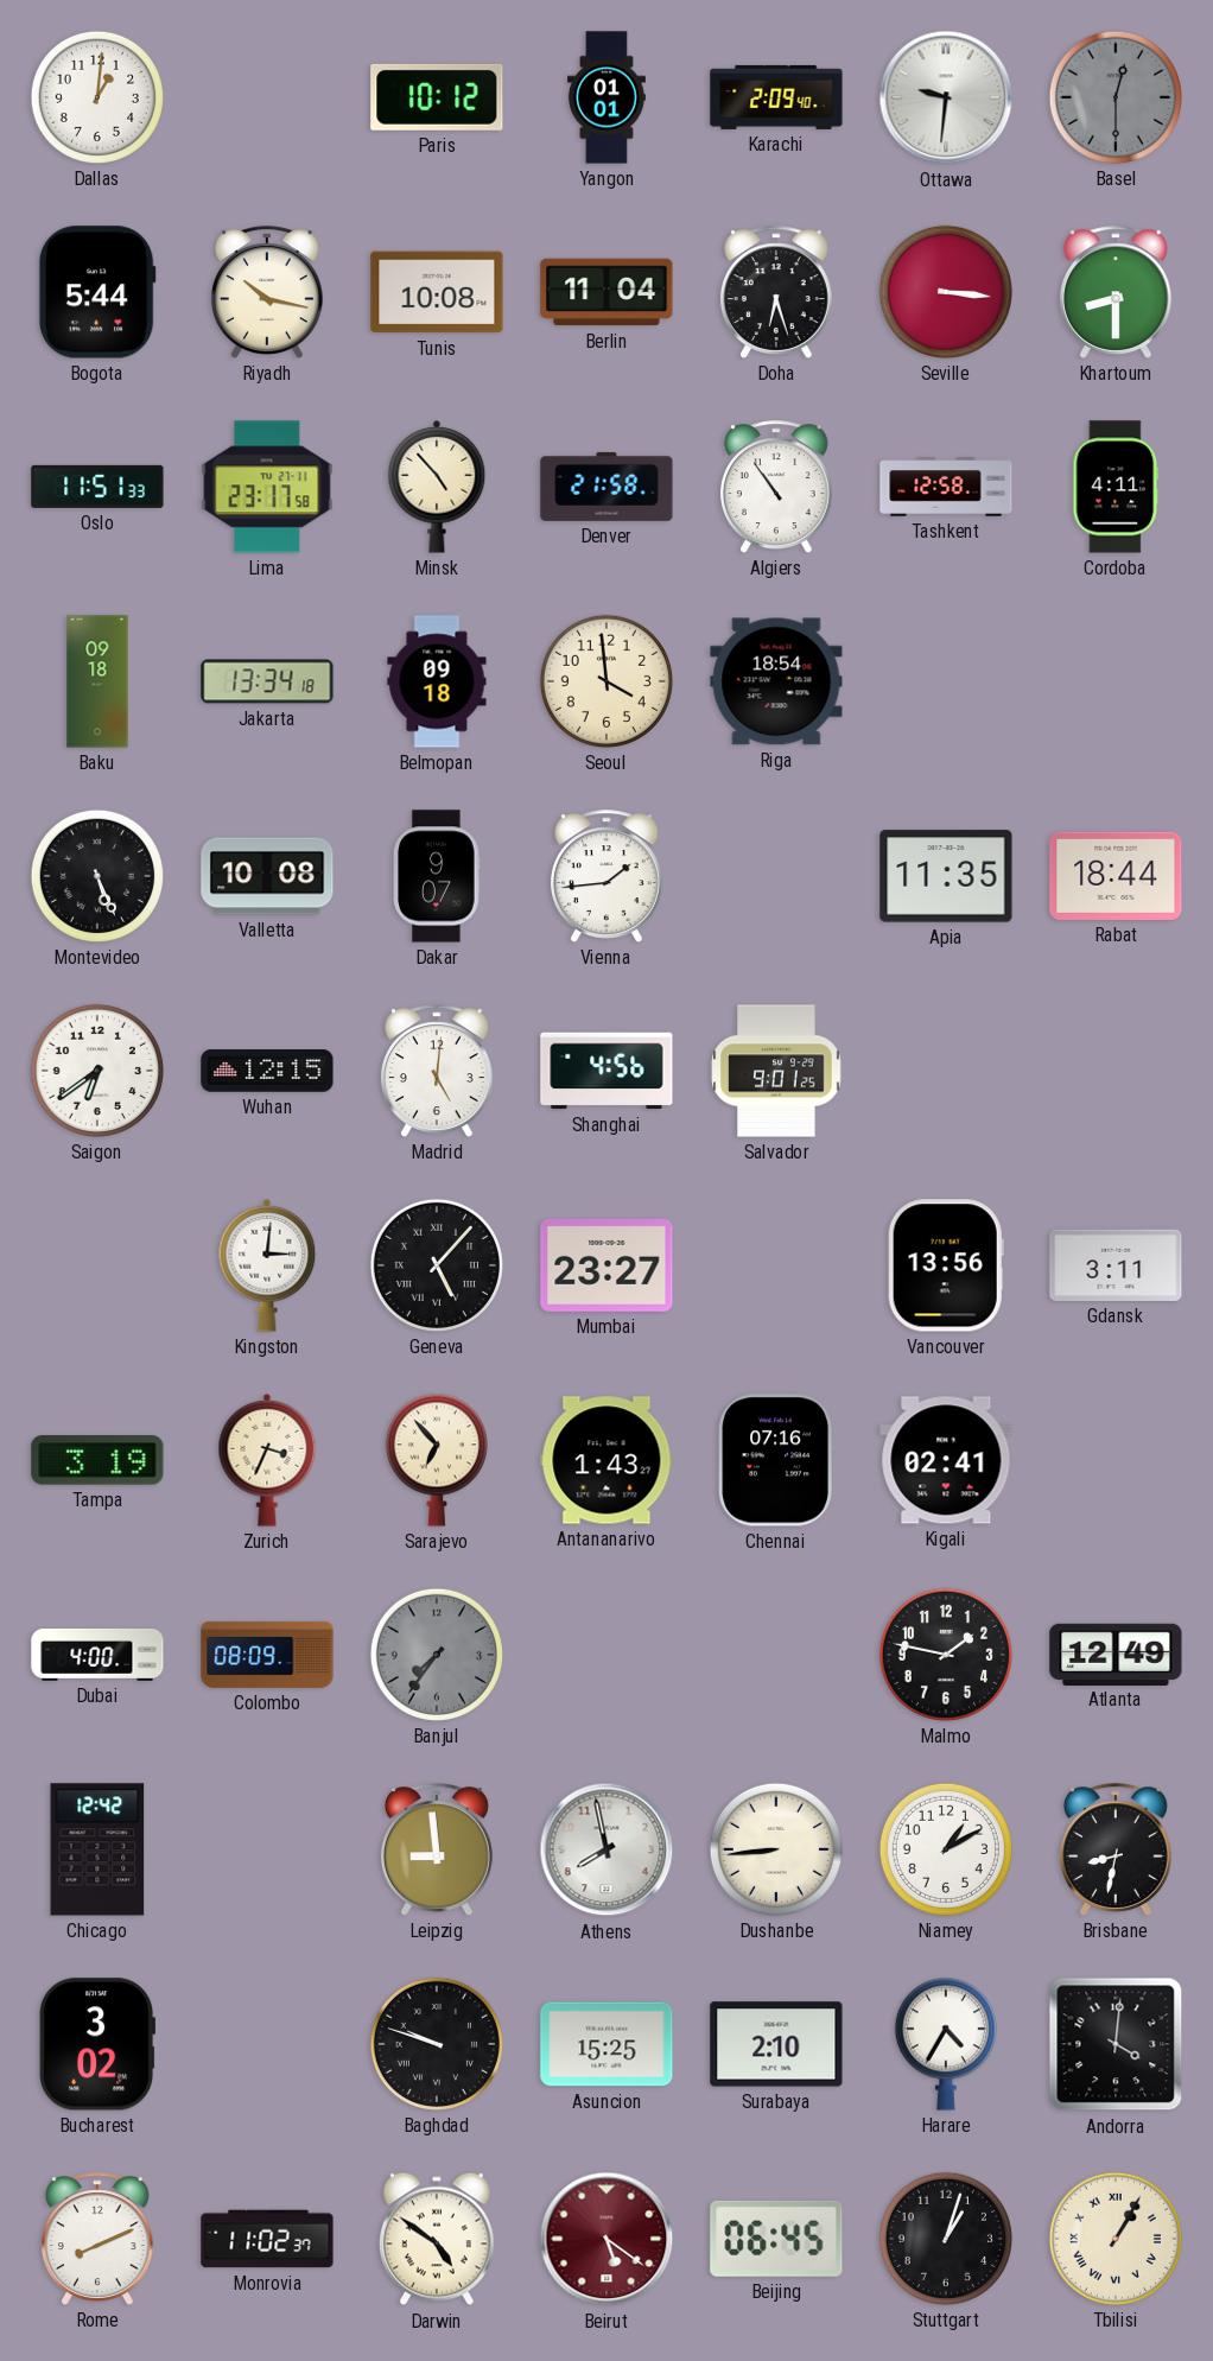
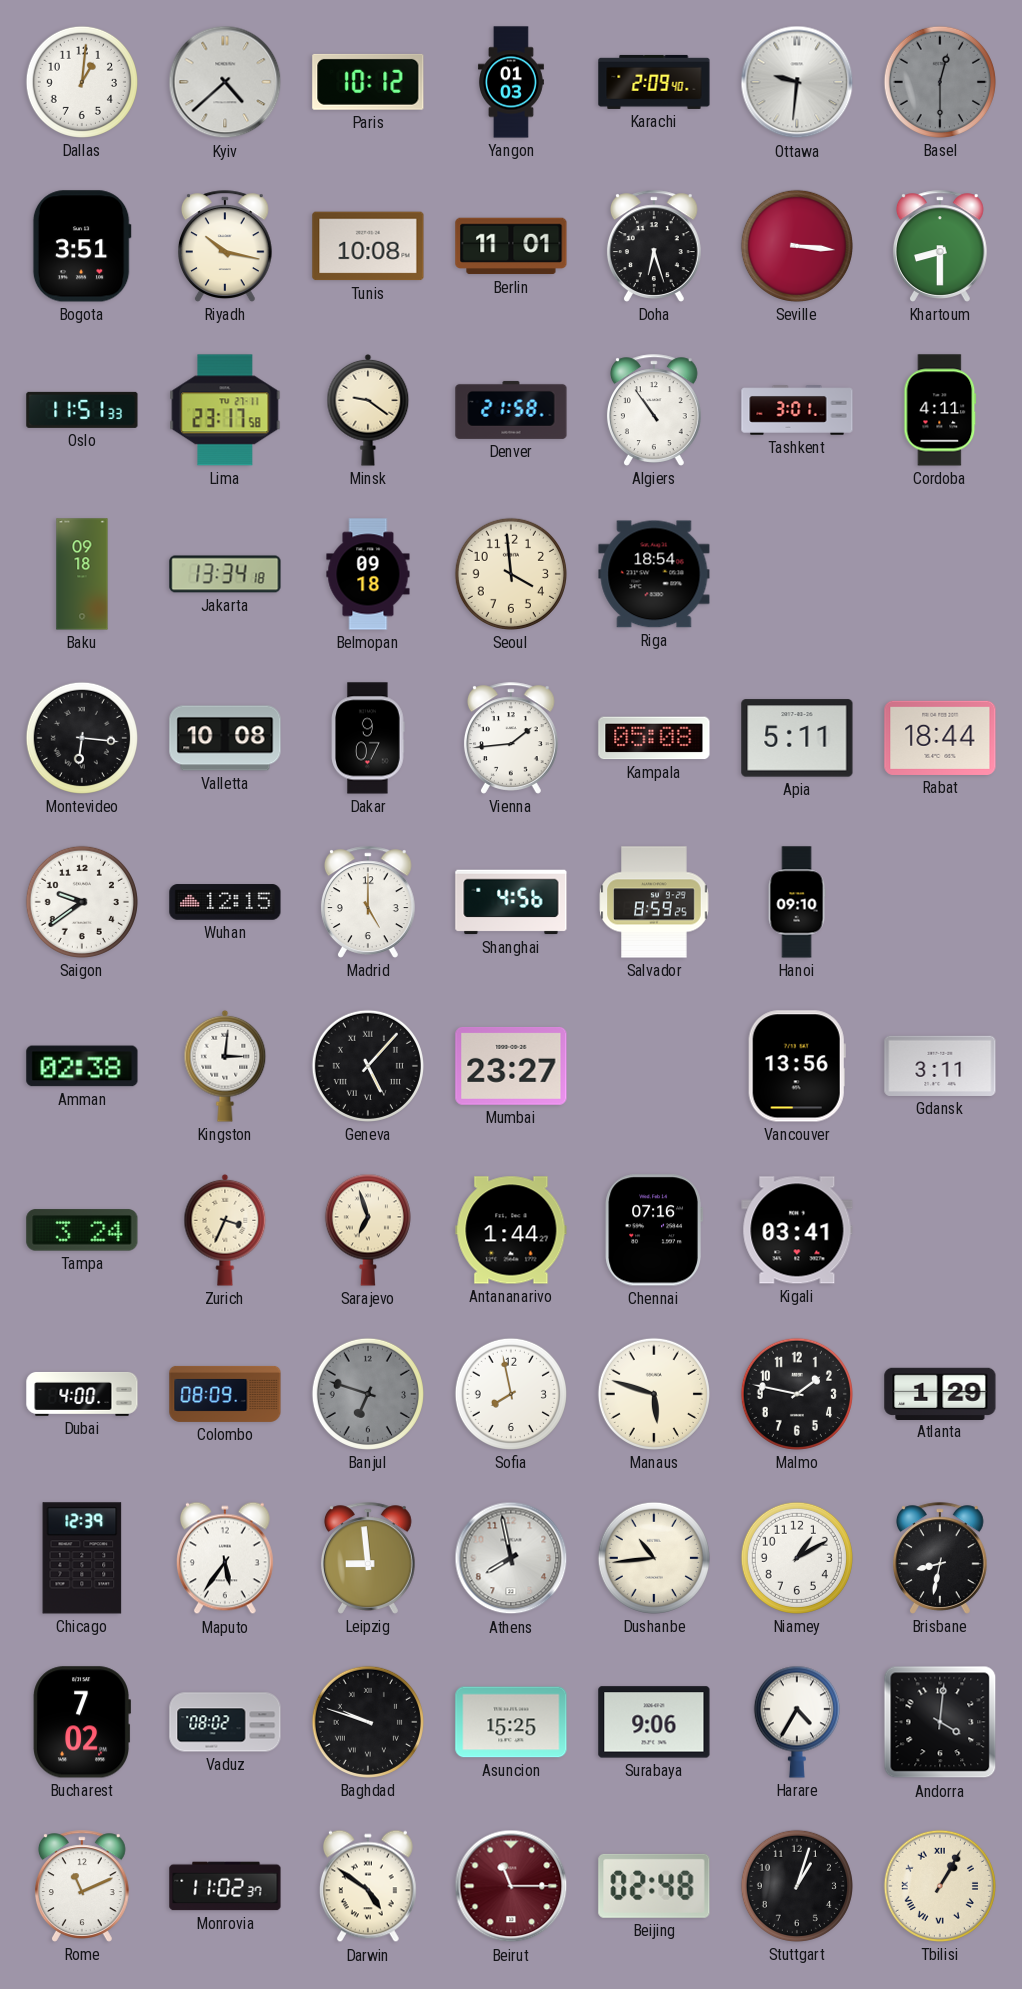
Kyiv: none -> 4:38
Yangon: 01:01 -> 01:03
Bogota: 5:44 -> 3:51
Berlin: 11:04 -> 11:01
Minsk: 4:53 -> 9:21
Tashkent: 12:58 -> 3:01
Montevideo: 5:26 -> 6:16
Kampala: none -> 05:08
Apia: 11:35 -> 5:11
Saigon: 6:39 -> 9:39
Madrid: 5:01 -> 5:00
Salvador: 9:01 -> 8:59
Hanoi: none -> 09:10
Amman: none -> 02:38
Tampa: 3:19 -> 3:24
Sarajevo: 6:53 -> 6:57
Antananarivo: 1:43 -> 1:44
Kigali: 02:41 -> 03:41
Banjul: 7:36 -> 6:48
Sofia: none -> 7:58
Manaus: none -> 5:48
Atlanta: 12:49 -> 1:29
Chicago: 12:42 -> 12:39
Maputo: none -> 5:36
Dushanbe: 8:44 -> 10:44
Bucharest: 3:02 -> 7:02
Vaduz: none -> 08:02
Surabaya: 2:10 -> 9:06
Rome: 8:11 -> 11:11
Beirut: 5:21 -> 11:15
Beijing: 06:45 -> 02:48
